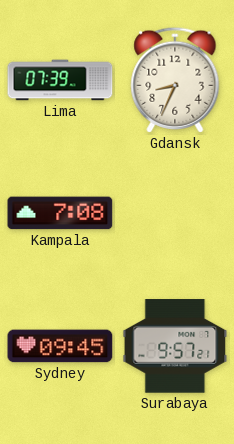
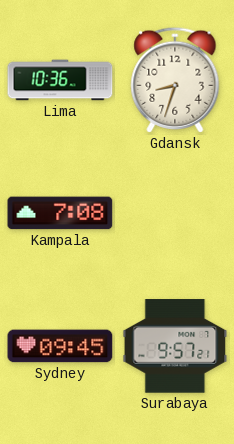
Lima: 07:39 -> 10:36
Gdansk: 8:34 -> 8:33
